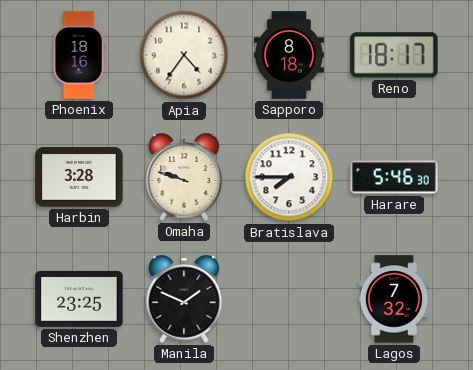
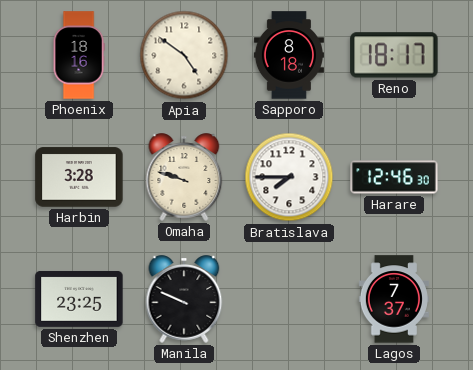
Apia: 4:36 -> 4:51
Harare: 5:46 -> 12:46
Manila: 1:49 -> 9:49
Lagos: 7:32 -> 7:37
